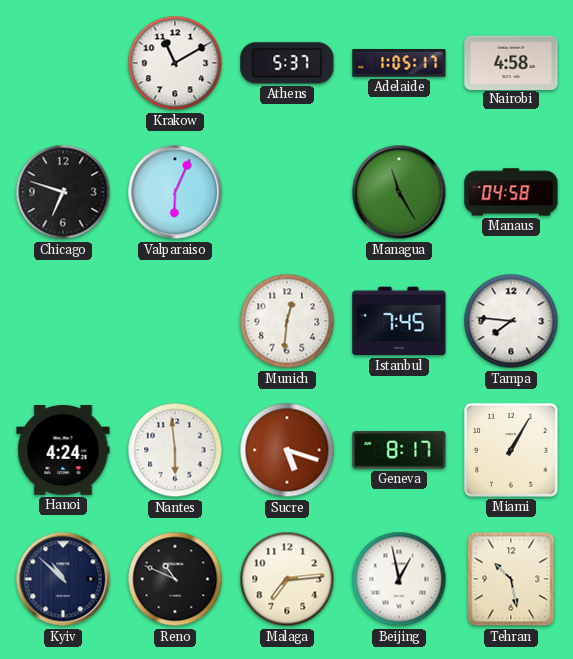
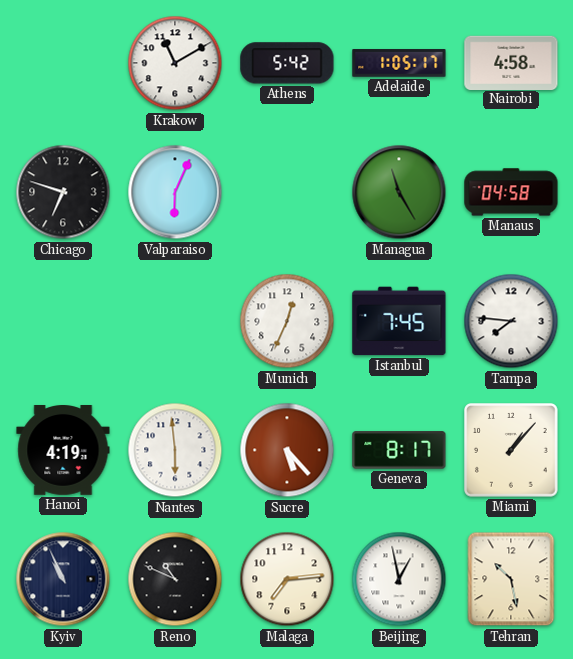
Athens: 5:37 -> 5:42
Munich: 12:31 -> 12:34
Hanoi: 4:24 -> 4:19
Sucre: 5:18 -> 5:23
Miami: 1:05 -> 1:07
Kyiv: 10:52 -> 10:56
